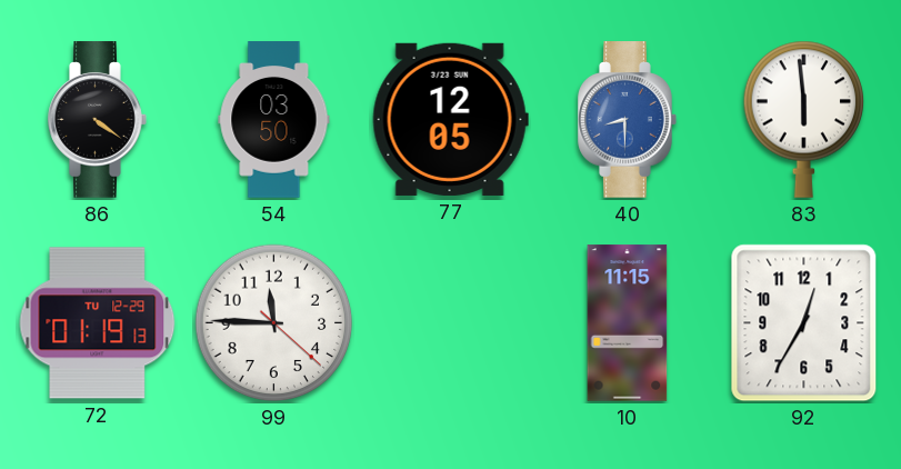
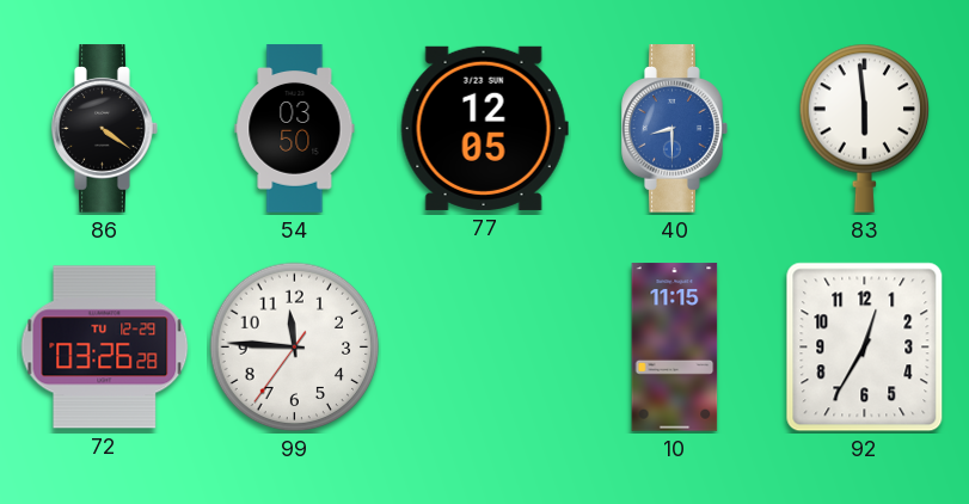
72: 01:19 -> 03:26
99: 11:45:22 -> 11:45:36
